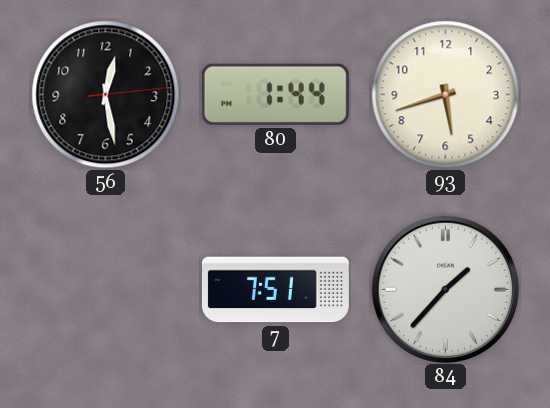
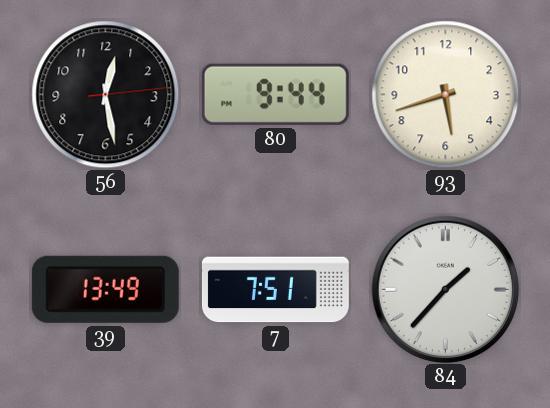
80: 1:44 -> 9:44
39: none -> 13:49
